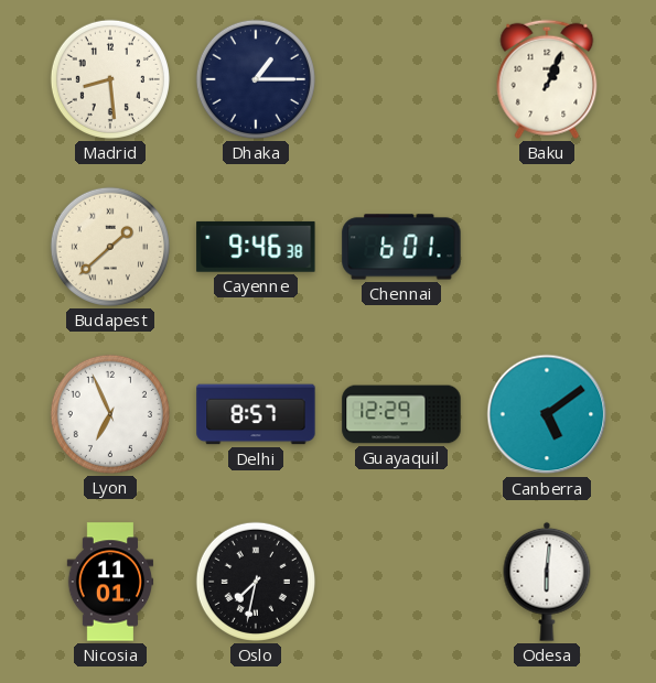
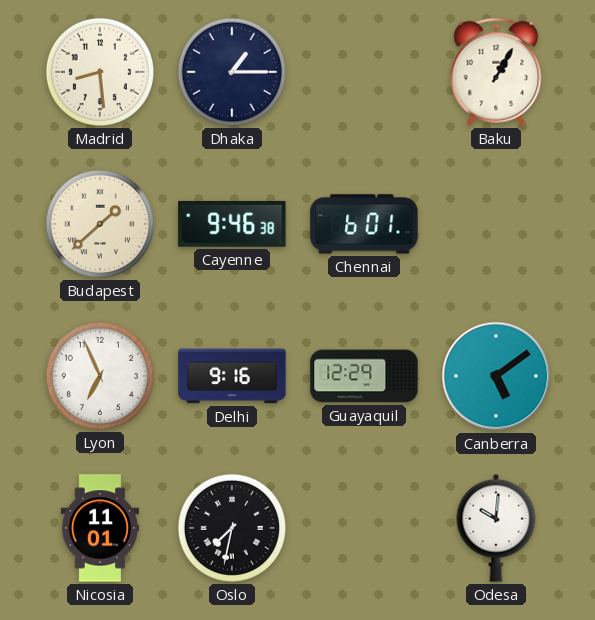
Baku: 1:04 -> 1:05
Delhi: 8:57 -> 9:16
Odesa: 6:01 -> 10:01
